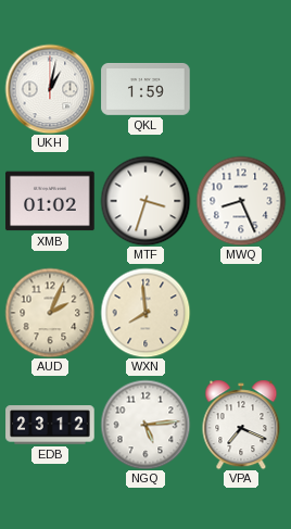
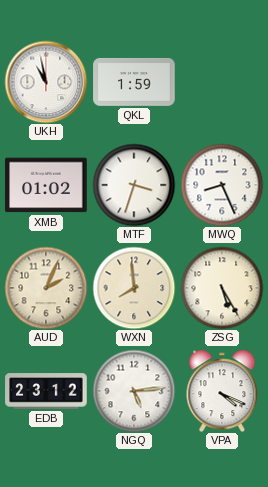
UKH: 1:02 -> 10:58
ZSG: none -> 5:25
VPA: 7:19 -> 4:19
